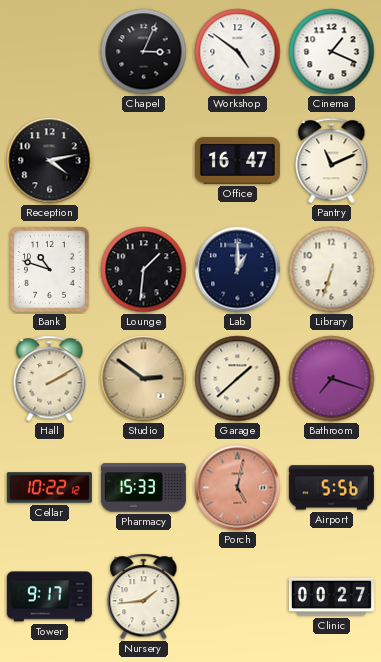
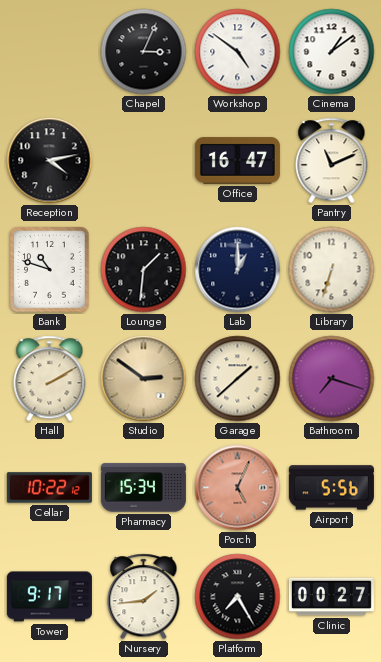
Cinema: 1:19 -> 1:09
Pharmacy: 15:33 -> 15:34
Porch: 5:02 -> 5:04
Platform: none -> 7:25
